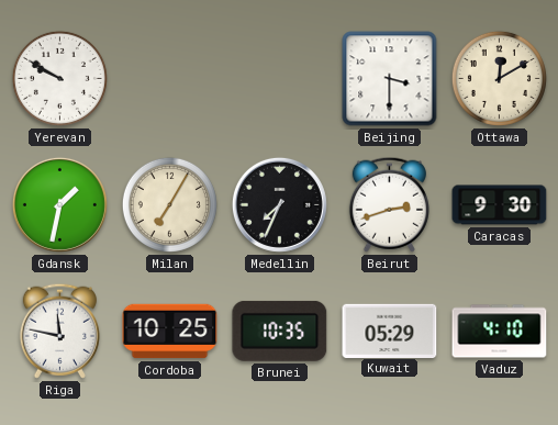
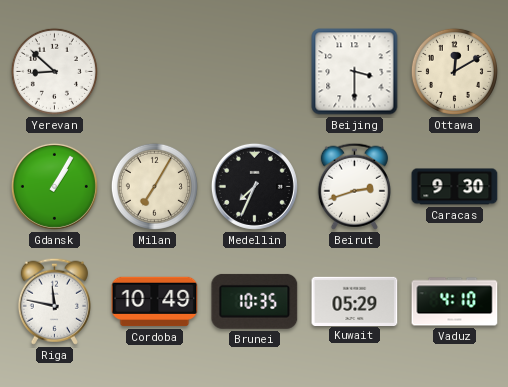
Yerevan: 9:50 -> 8:52
Gdansk: 1:32 -> 1:05
Cordoba: 10:25 -> 10:49
